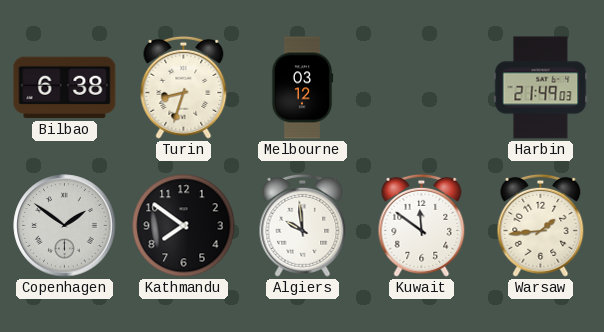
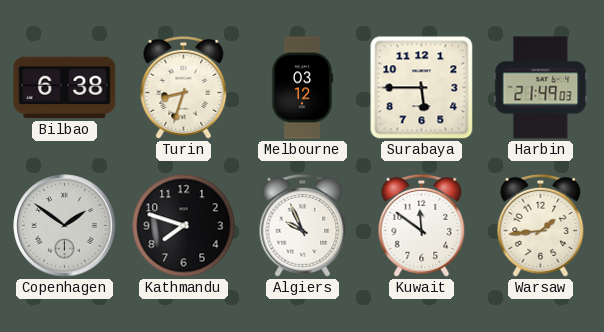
Surabaya: none -> 5:45
Kathmandu: 7:51 -> 7:48
Algiers: 9:59 -> 9:56
